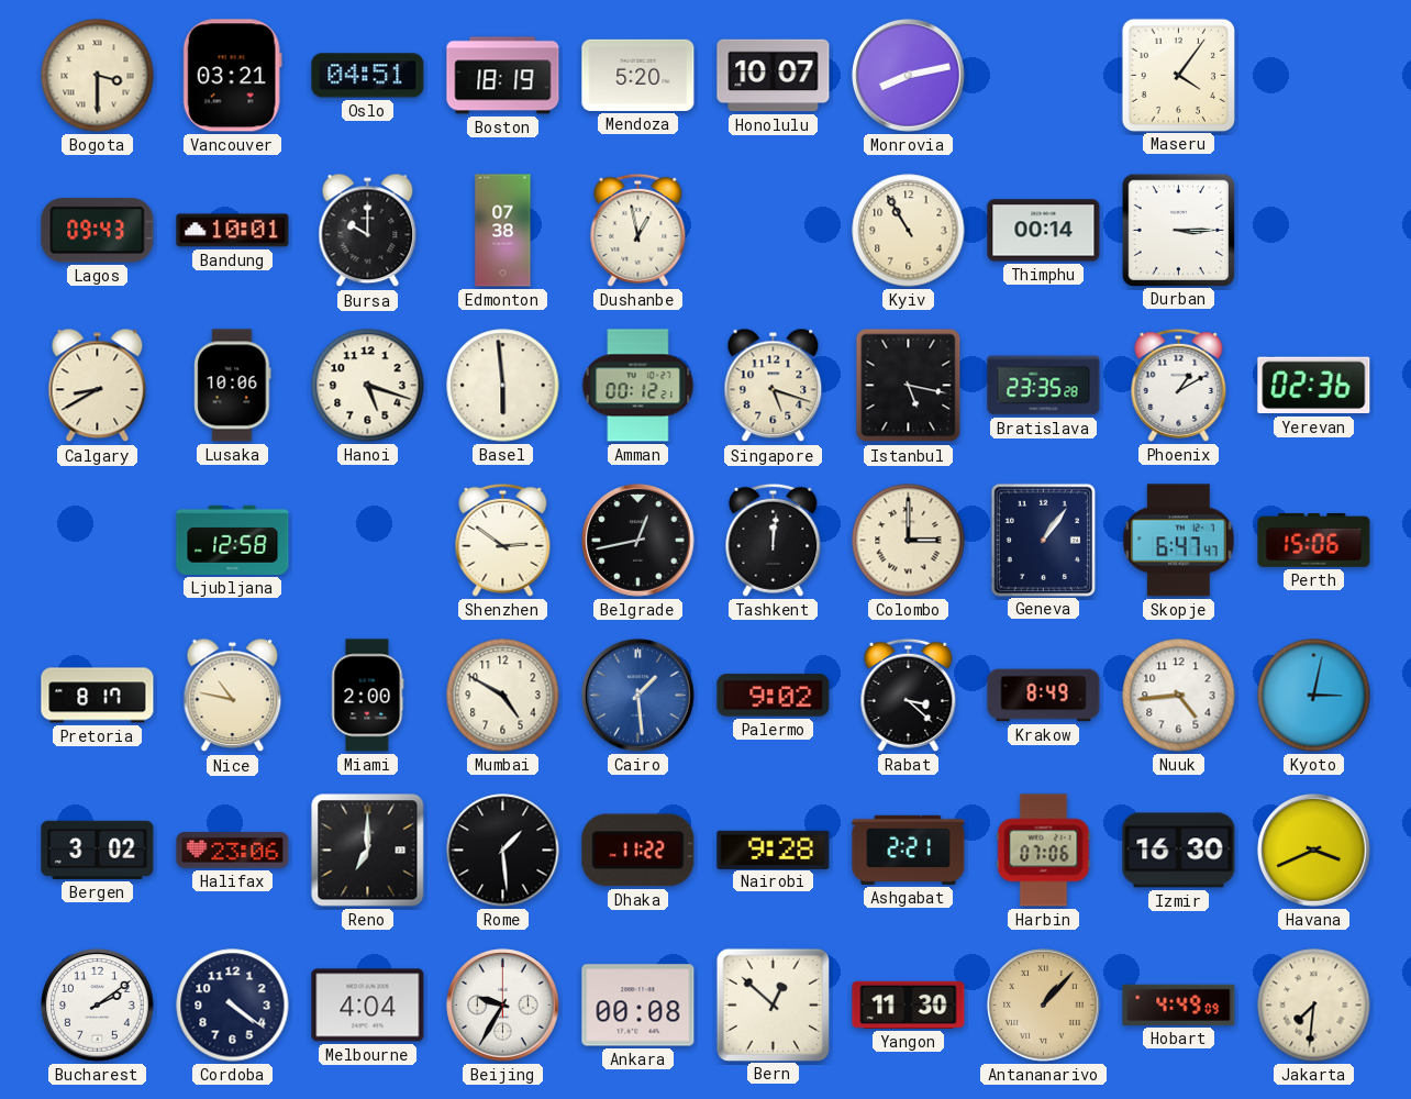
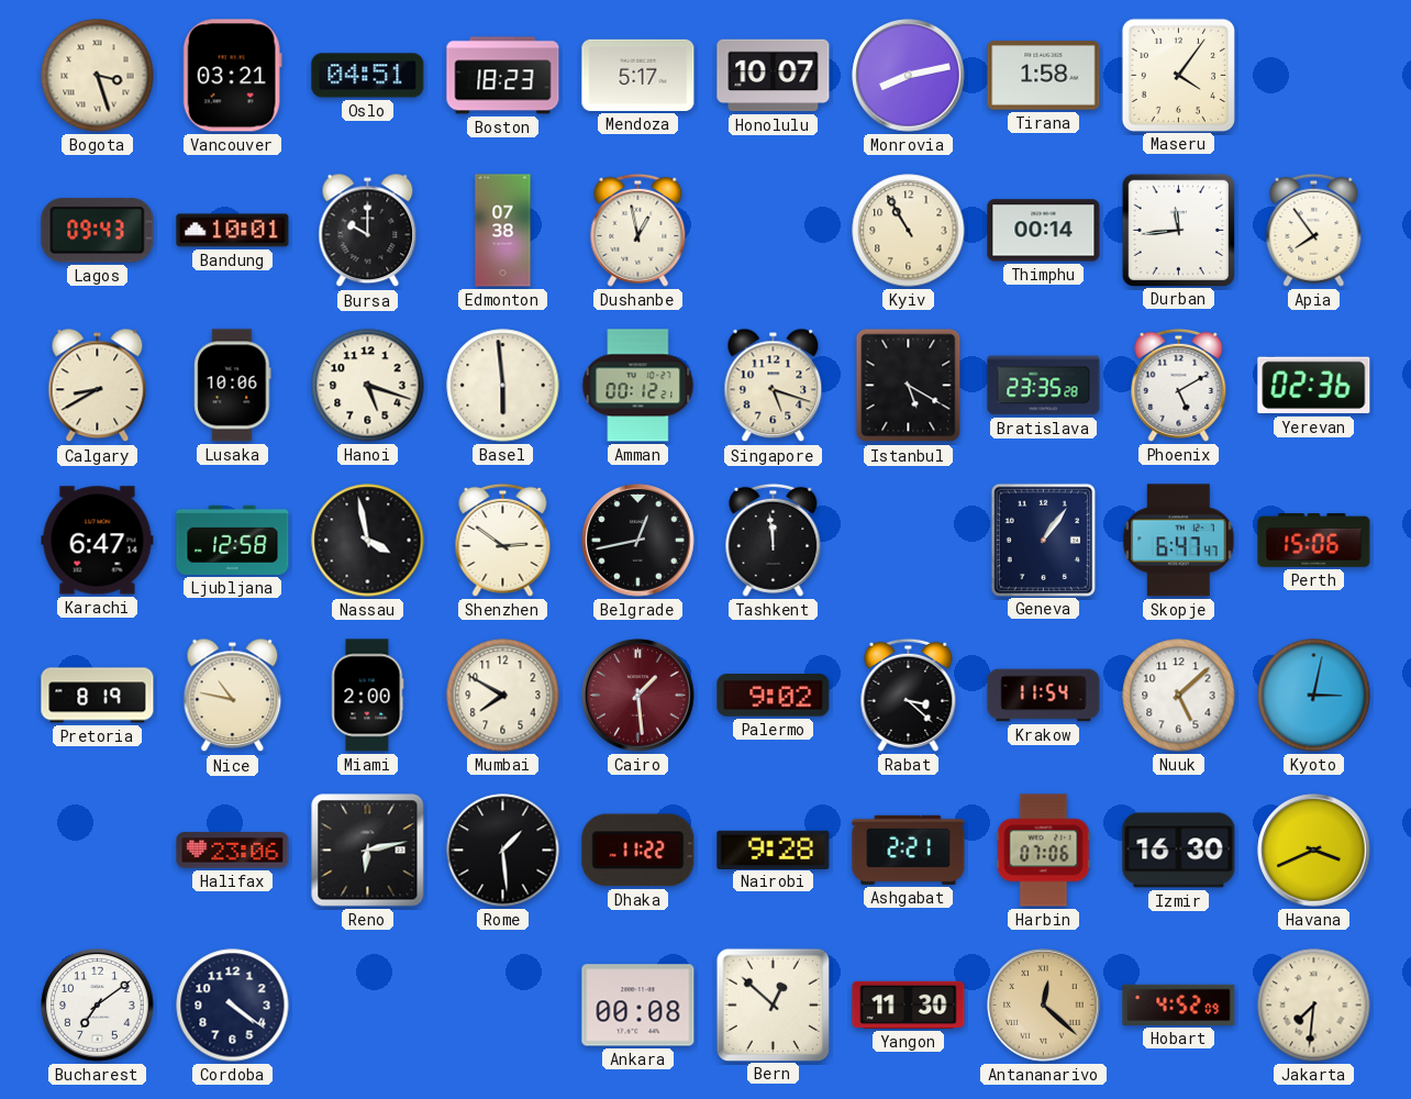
Bogota: 3:30 -> 3:27
Boston: 18:19 -> 18:23
Mendoza: 5:20 -> 5:17
Tirana: none -> 1:58
Durban: 3:15 -> 11:44
Apia: none -> 7:54
Istanbul: 5:17 -> 5:20
Phoenix: 1:10 -> 5:10
Karachi: none -> 6:47
Nassau: none -> 3:58
Tashkent: 12:01 -> 11:59
Colombo: 3:00 -> none
Pretoria: 8:17 -> 8:19
Mumbai: 4:50 -> 7:50
Cairo dial: blue -> burgundy
Krakow: 8:49 -> 11:54
Nuuk: 4:44 -> 5:08
Bergen: 3:02 -> none
Reno: 7:00 -> 6:13
Bucharest: 2:09 -> 7:09
Melbourne: 4:04 -> none
Beijing: 9:35 -> none
Antananarivo: 1:07 -> 12:22
Hobart: 4:49 -> 4:52
